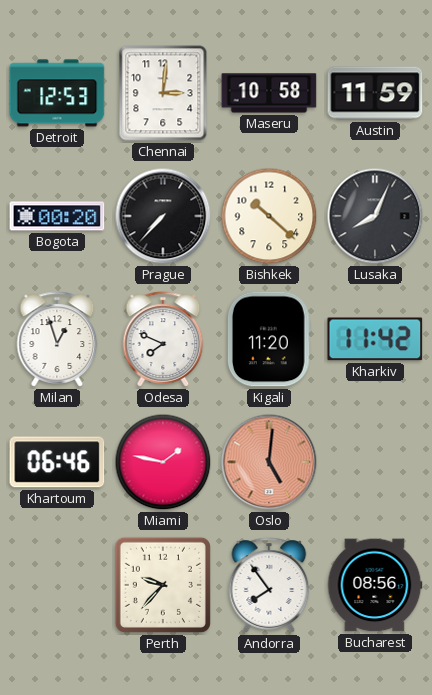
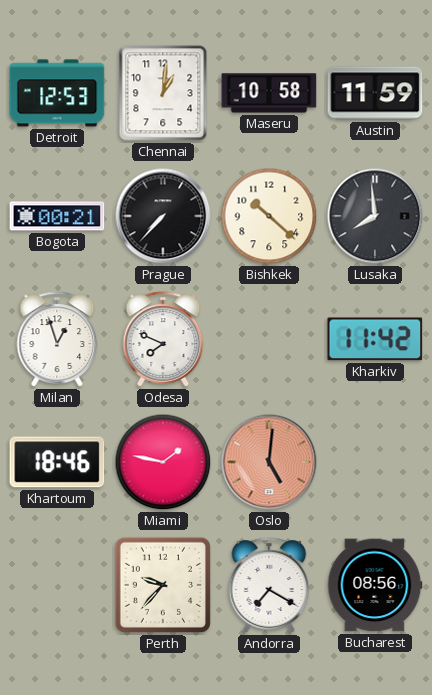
Chennai: 3:01 -> 1:01
Bogota: 00:20 -> 00:21
Lusaka: 8:04 -> 7:59
Kigali: 11:20 -> none
Khartoum: 06:46 -> 18:46
Andorra: 7:54 -> 7:20
